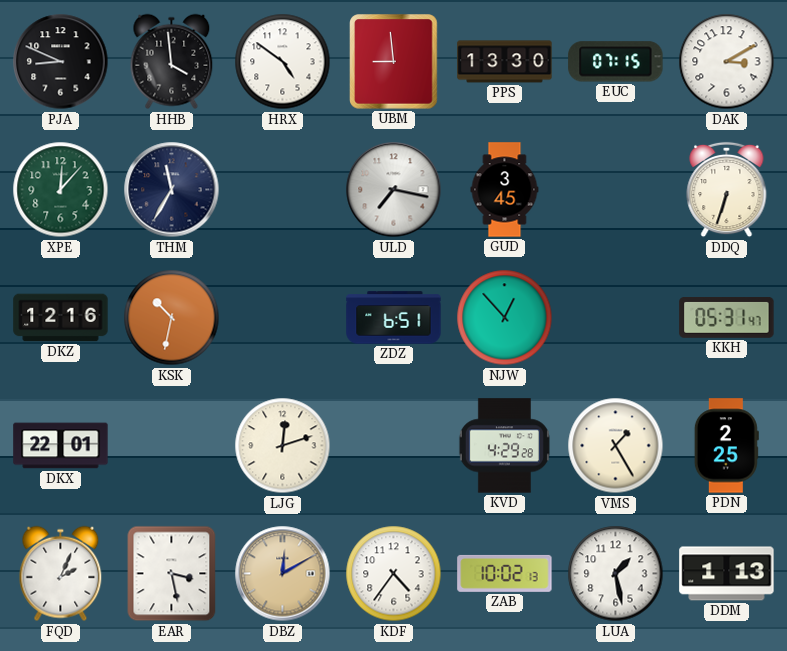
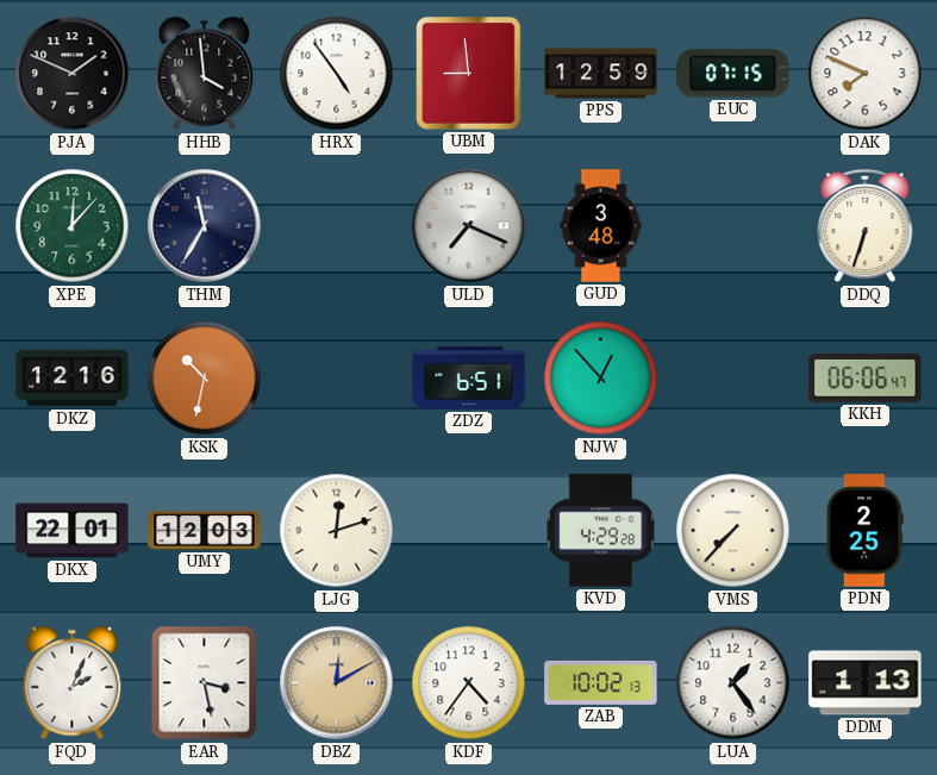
PJA: 8:49 -> 1:49
HRX: 4:51 -> 4:54
PPS: 13:30 -> 12:59
DAK: 3:10 -> 7:49
ULD: 7:17 -> 7:19
GUD: 3:45 -> 3:48
KKH: 05:31 -> 06:06
UMY: none -> 12:03
VMS: 1:25 -> 7:37
LUA: 1:28 -> 1:24
